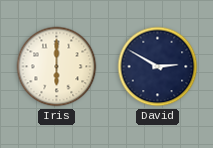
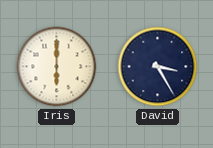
David: 2:50 -> 3:25
